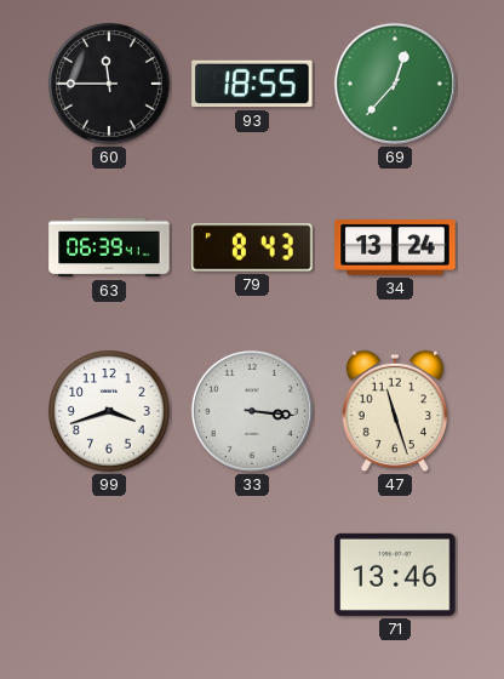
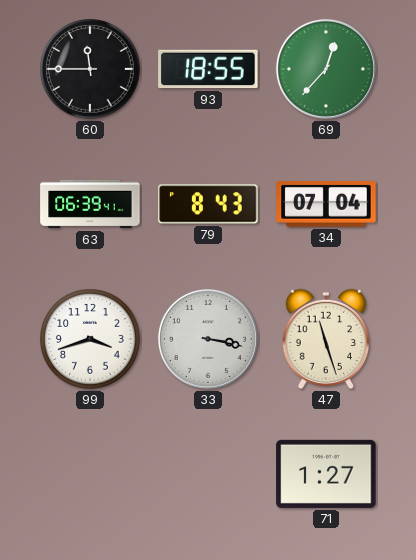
34: 13:24 -> 07:04
33: 3:16 -> 3:17
71: 13:46 -> 1:27
